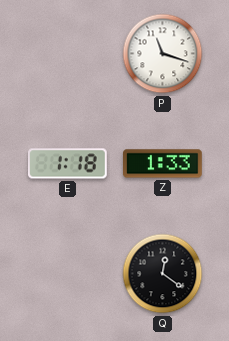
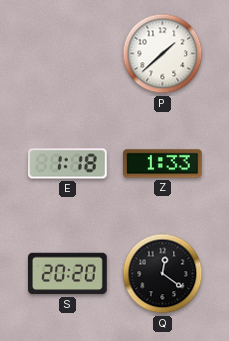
P: 11:18 -> 1:38
S: none -> 20:20
